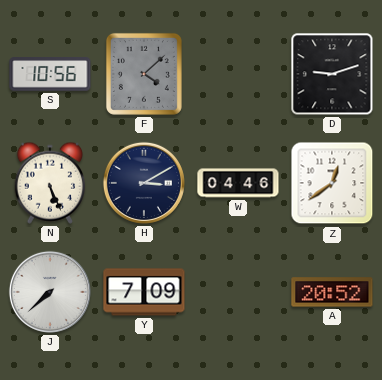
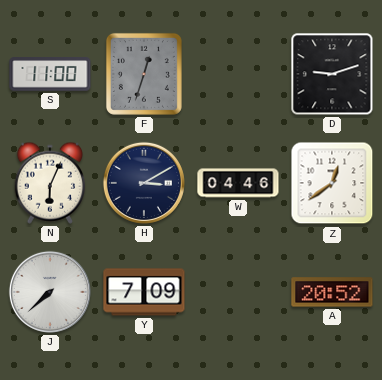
S: 10:56 -> 11:00
F: 4:08 -> 12:33
N: 5:26 -> 6:04
